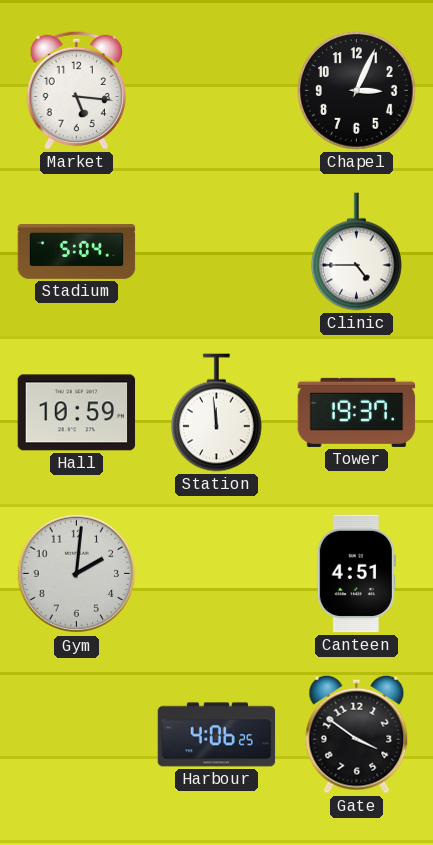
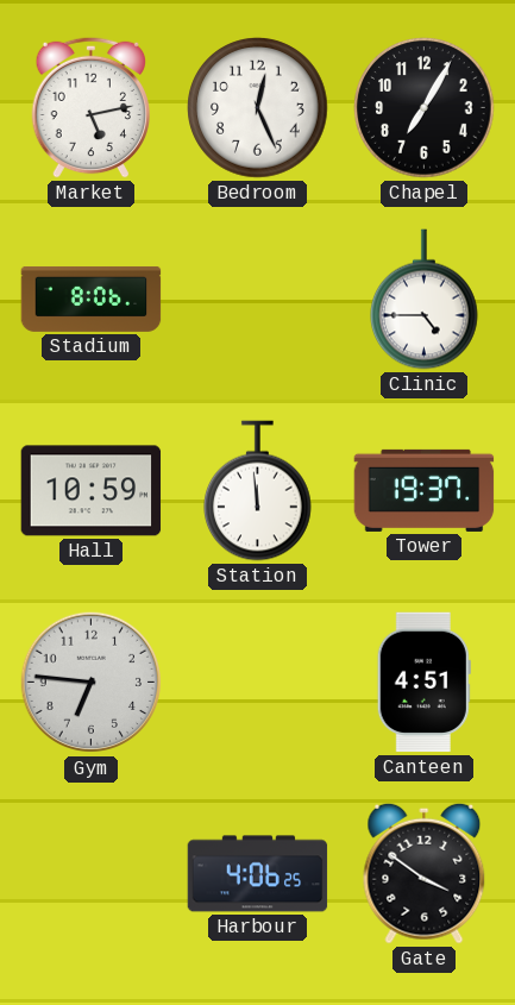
Market: 5:16 -> 5:13
Bedroom: none -> 12:26
Chapel: 3:04 -> 7:05
Stadium: 5:04 -> 8:06
Gym: 2:01 -> 6:46
